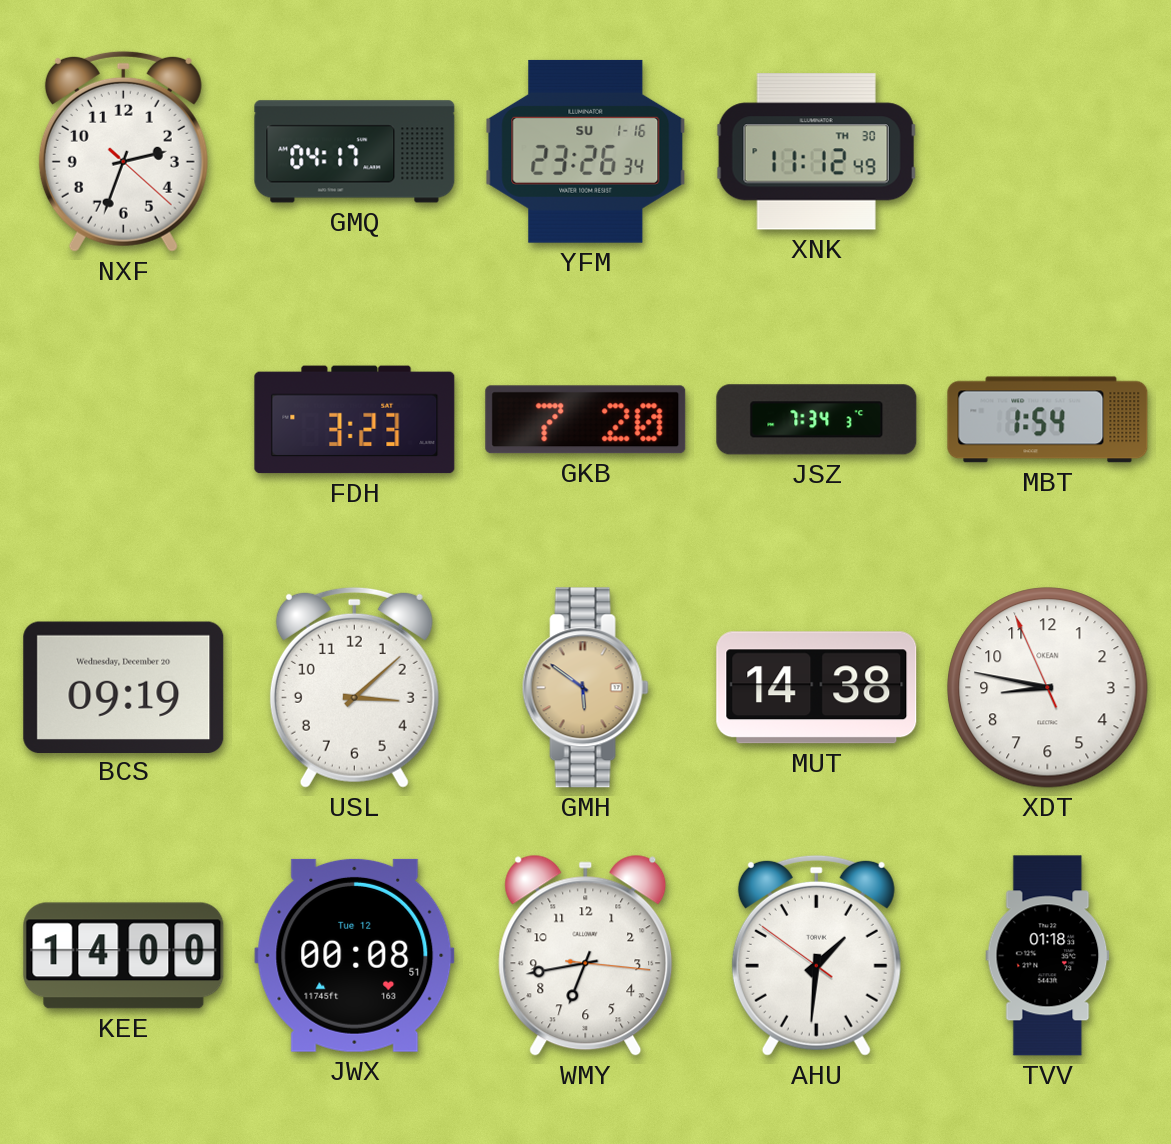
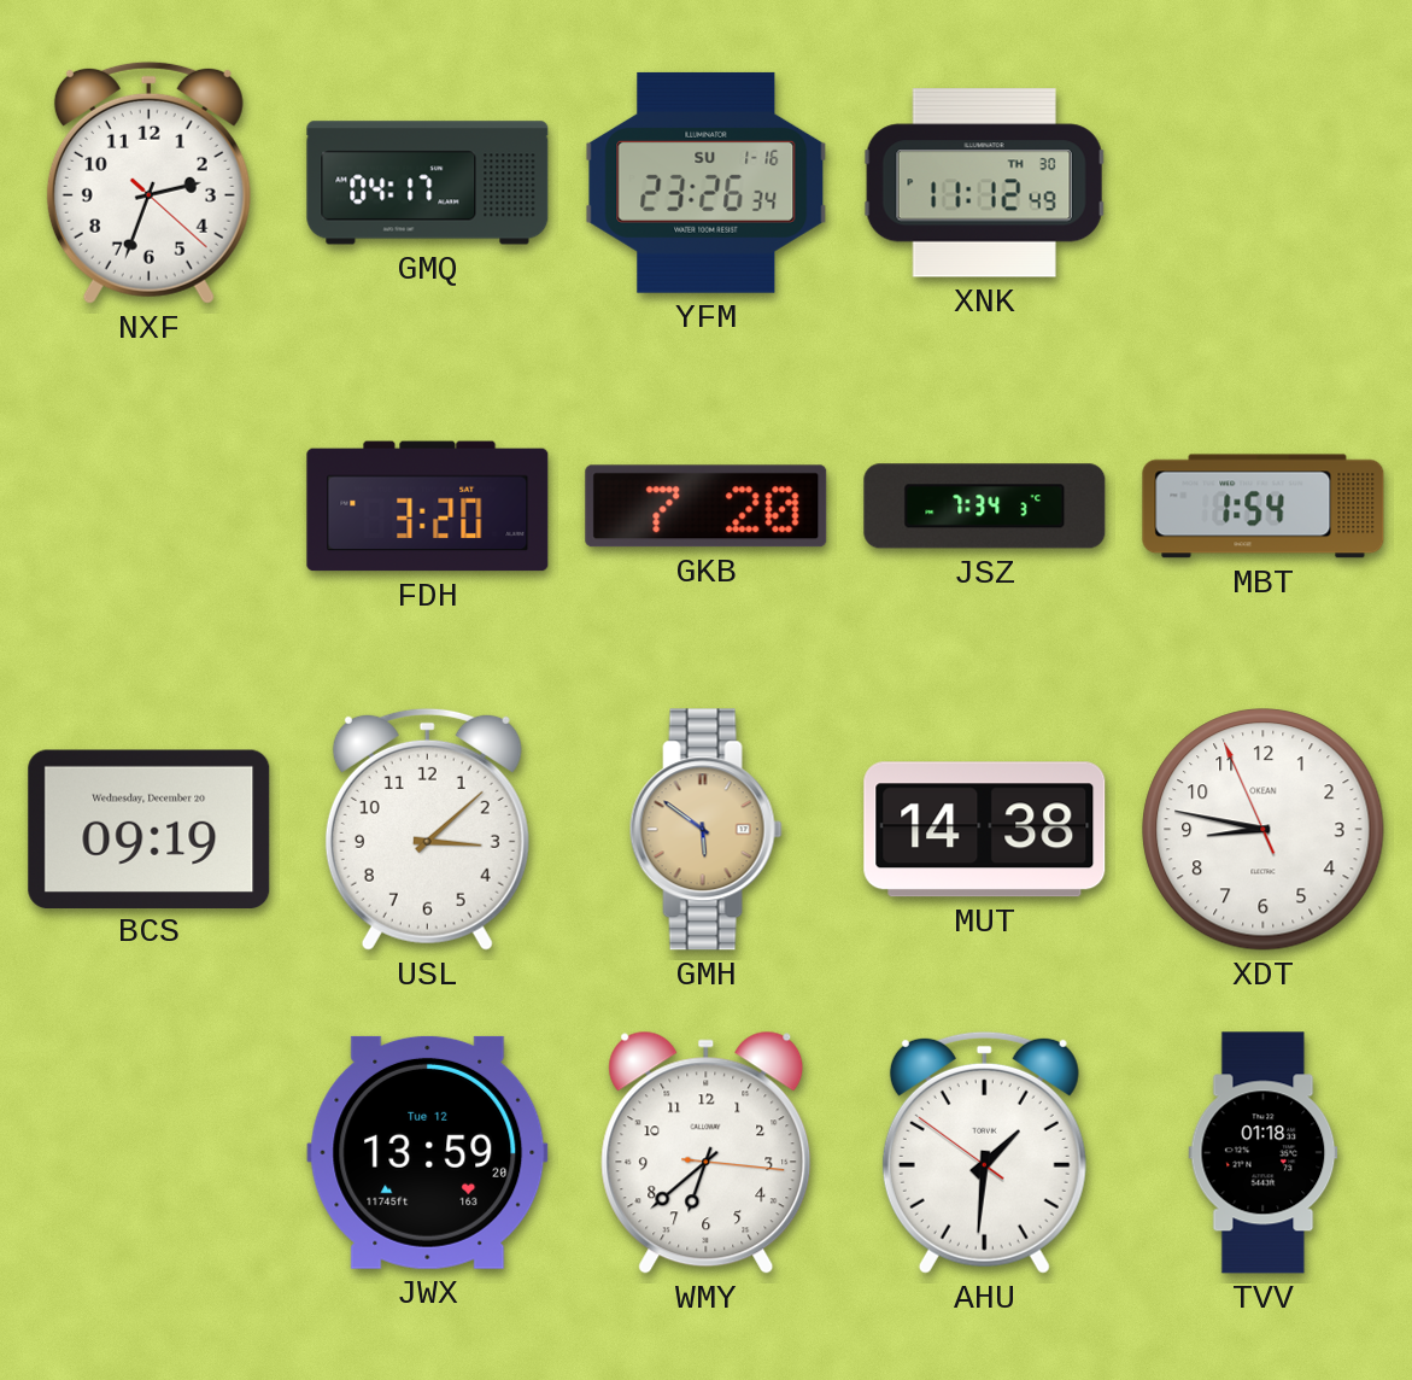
FDH: 3:23 -> 3:20
KEE: 14:00 -> none
JWX: 00:08 -> 13:59
WMY: 6:43 -> 6:38
